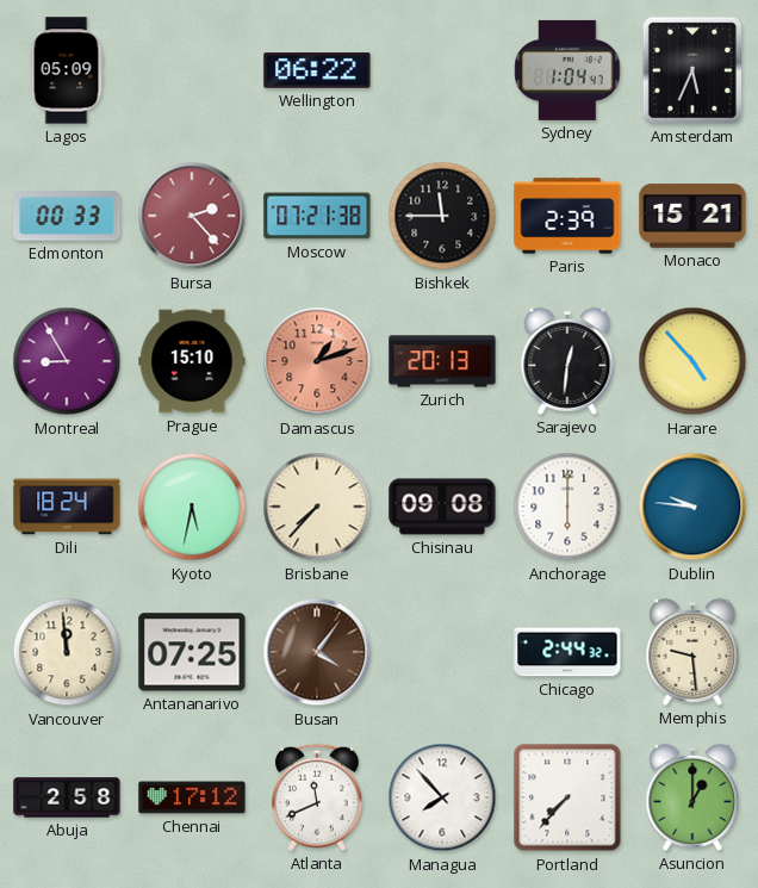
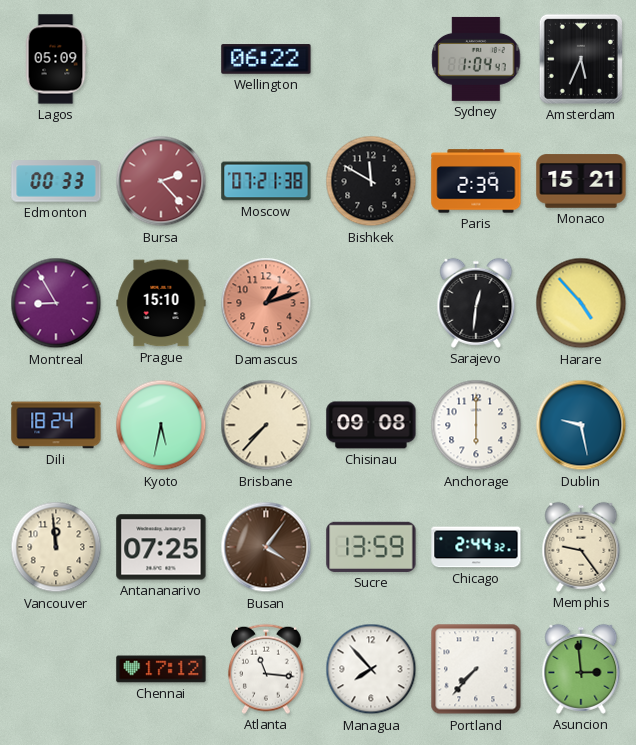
Bishkek: 11:45 -> 11:50
Zurich: 20:13 -> none
Dublin: 9:46 -> 9:28
Sucre: none -> 13:59
Memphis: 9:29 -> 9:24
Abuja: 2:58 -> none
Atlanta: 11:41 -> 11:16
Asuncion: 1:00 -> 2:59
